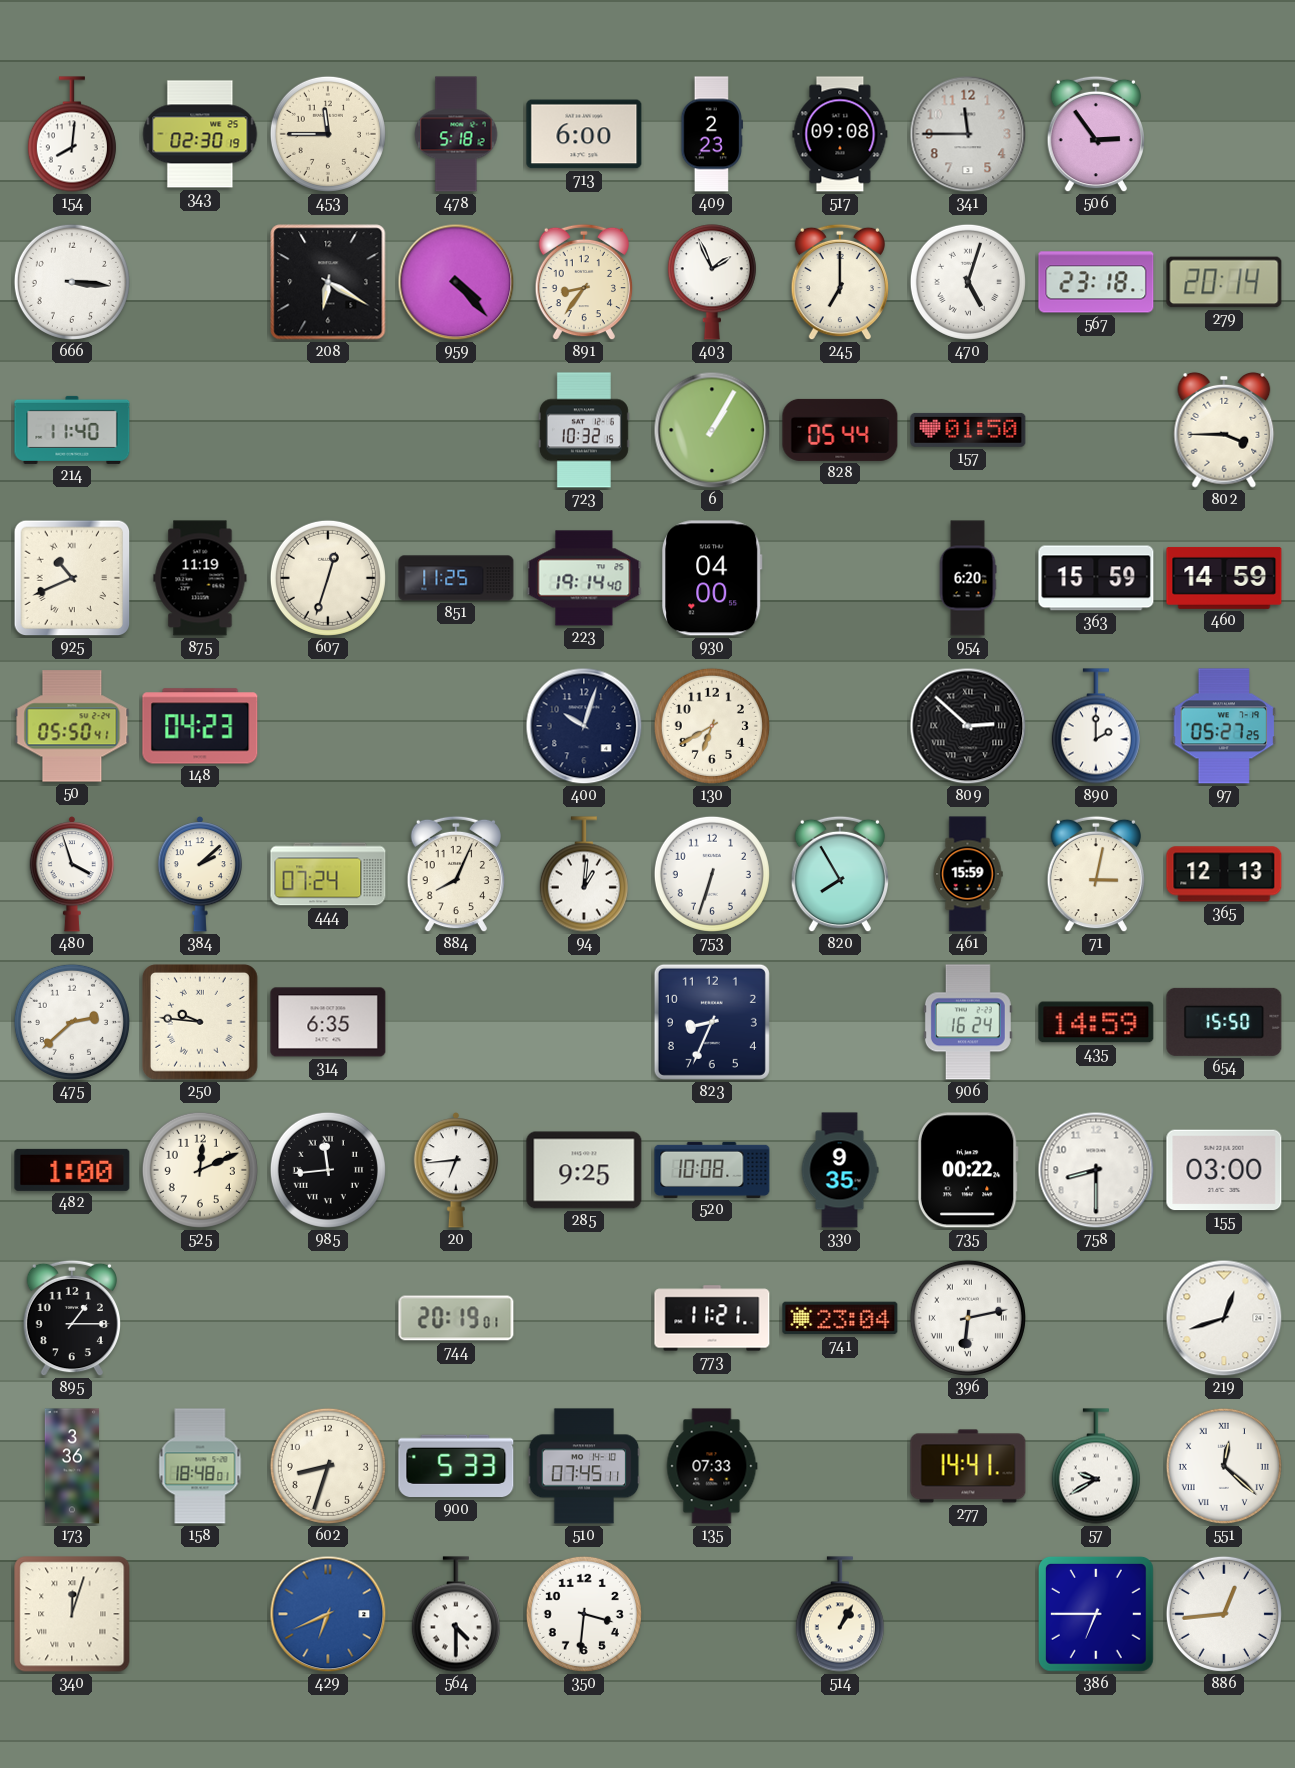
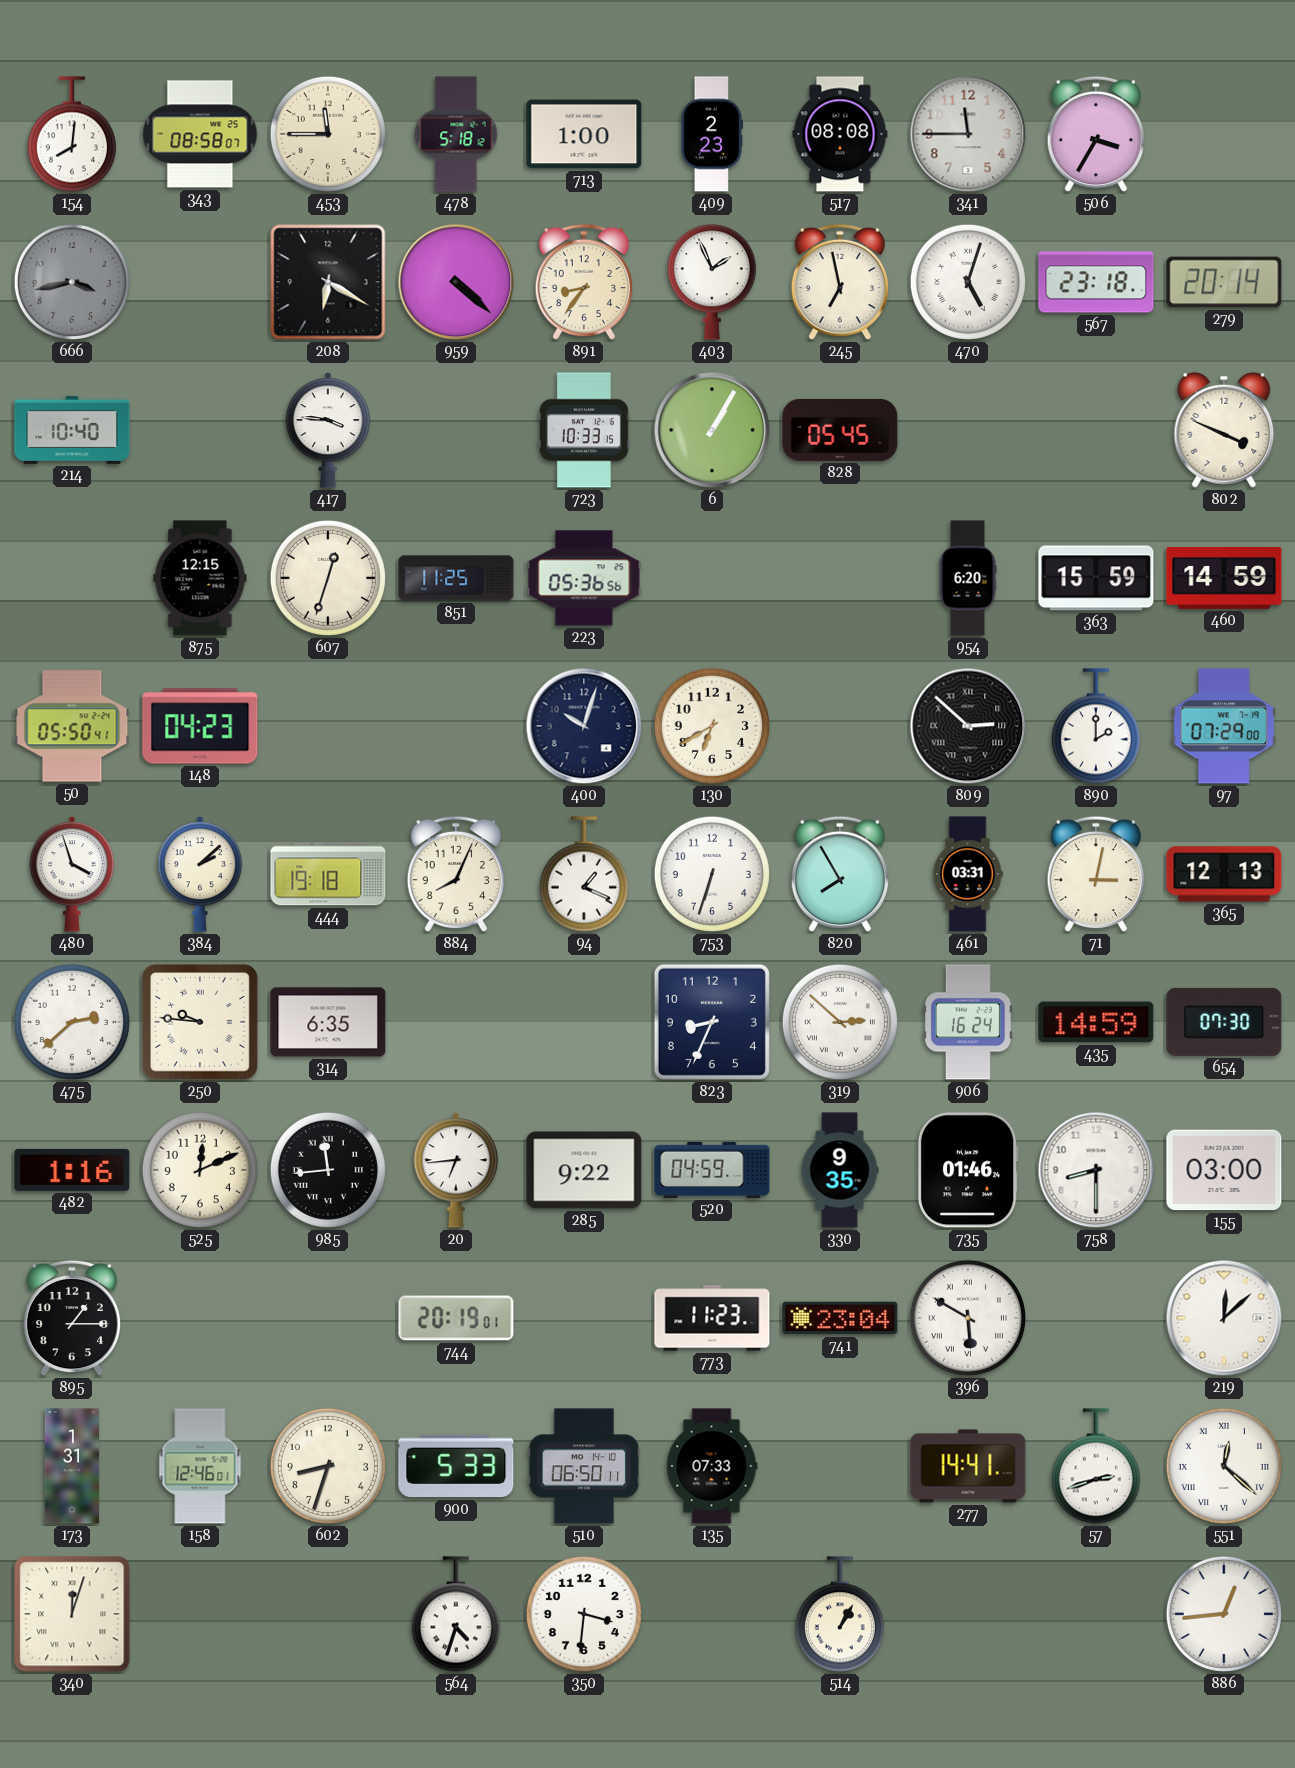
343: 02:30 -> 08:58
713: 6:00 -> 1:00
517: 09:08 -> 08:08
506: 2:54 -> 3:35
666: 3:16 -> 3:43
666 dial: white -> grey
959: 4:23 -> 4:22
245: 7:00 -> 6:58
214: 11:40 -> 10:40
417: none -> 3:46
723: 10:32 -> 10:33
828: 05:44 -> 05:45
157: 01:50 -> none
802: 3:45 -> 3:49
925: 10:41 -> none
875: 11:19 -> 12:15
223: 19:14 -> 05:36
930: 04:00 -> none
97: 05:27 -> 07:29
444: 07:24 -> 19:18
94: 1:01 -> 1:19
461: 15:59 -> 03:31
319: none -> 2:52
654: 15:50 -> 07:30
482: 1:00 -> 1:16
285: 9:25 -> 9:22
520: 10:08 -> 04:59
735: 00:22 -> 01:46
773: 11:21 -> 11:23
396: 6:13 -> 5:50
219: 12:42 -> 12:08
173: 3:36 -> 1:31
158: 18:48 -> 12:46
510: 07:45 -> 06:50
57: 9:40 -> 2:42
429: 6:41 -> none
564: 4:30 -> 4:33
386: 6:45 -> none
